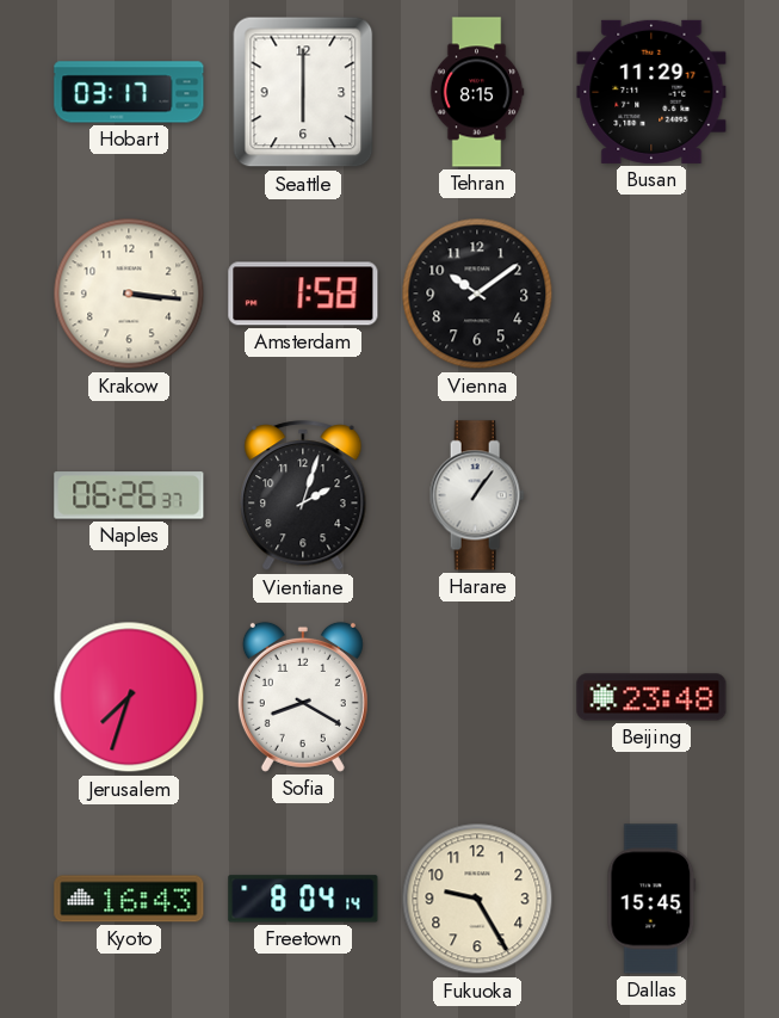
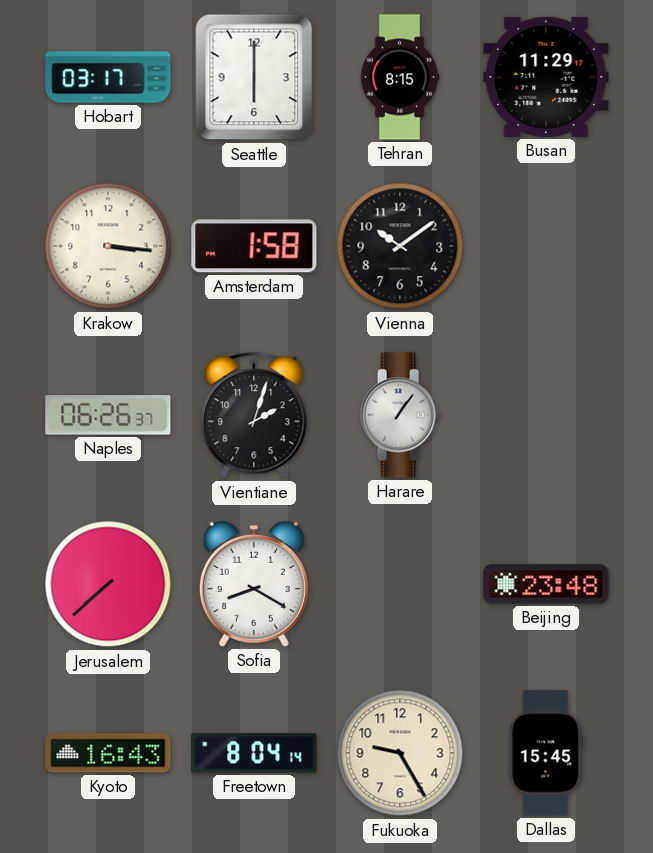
Jerusalem: 7:33 -> 7:38
